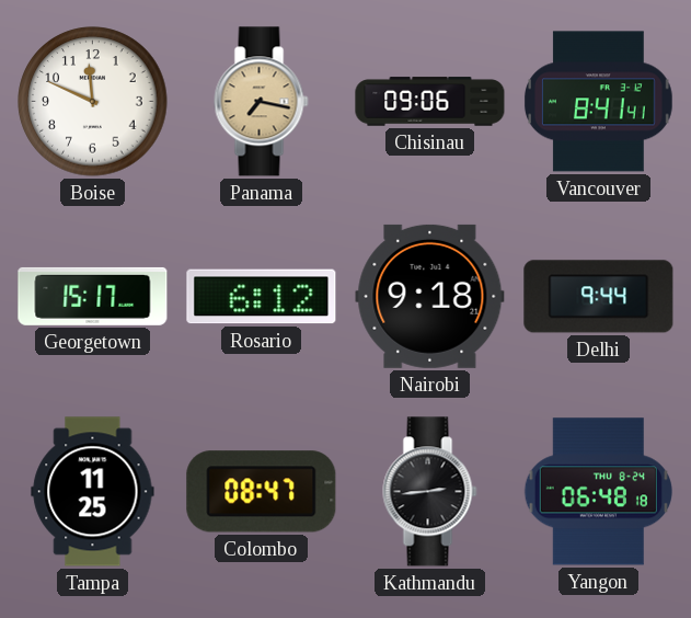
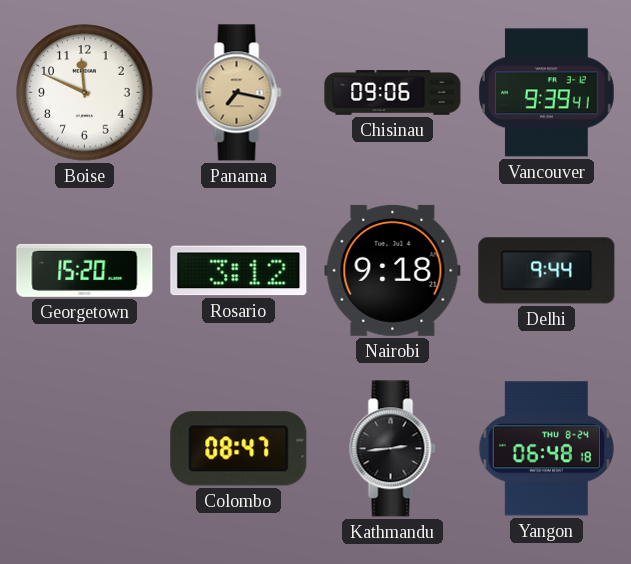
Vancouver: 8:41 -> 9:39
Georgetown: 15:17 -> 15:20
Rosario: 6:12 -> 3:12
Tampa: 11:25 -> none
